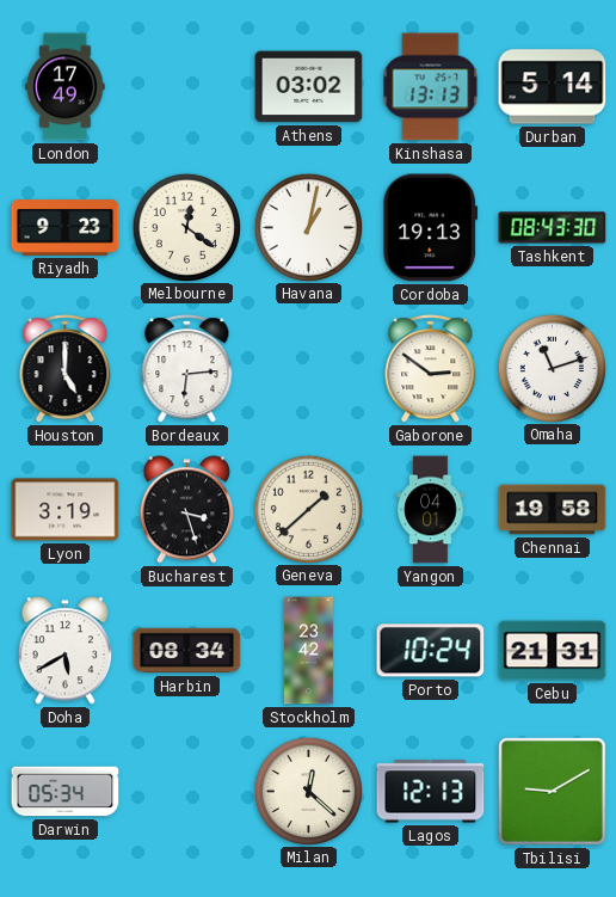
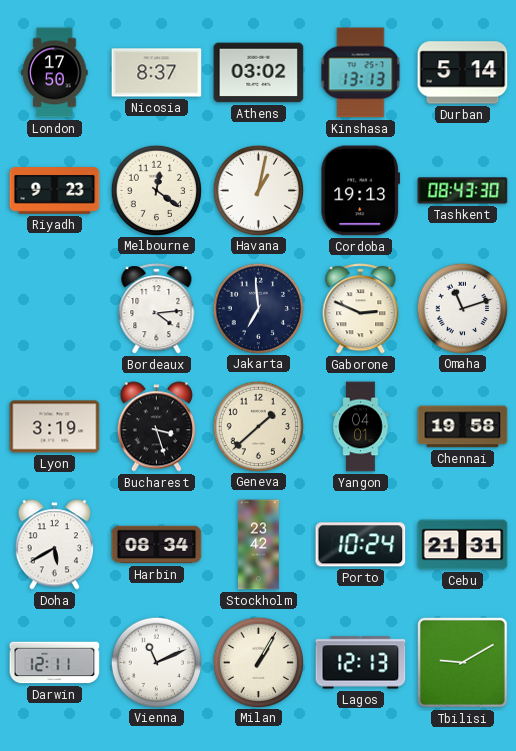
London: 17:49 -> 17:50
Nicosia: none -> 8:37
Houston: 5:00 -> none
Bordeaux: 6:14 -> 4:14
Jakarta: none -> 6:59
Gaborone: 2:51 -> 2:49
Darwin: 05:34 -> 12:11
Vienna: none -> 11:11
Milan: 12:22 -> 1:05
